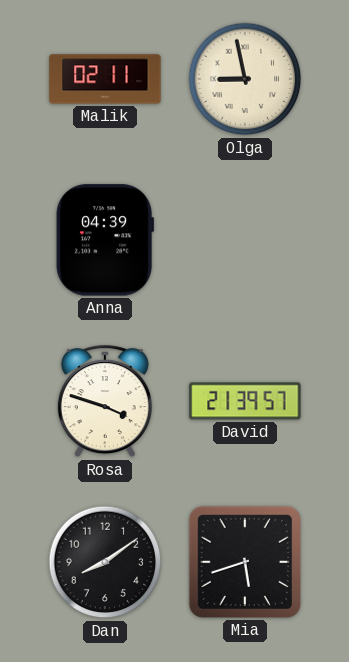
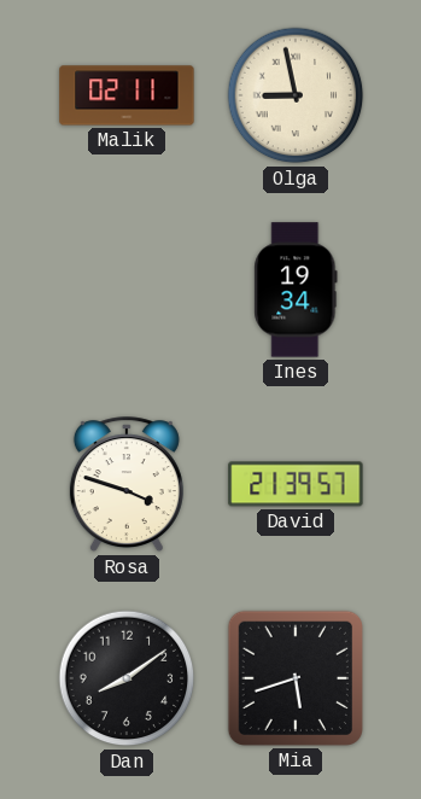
Anna: 04:39 -> none
Ines: none -> 19:34
